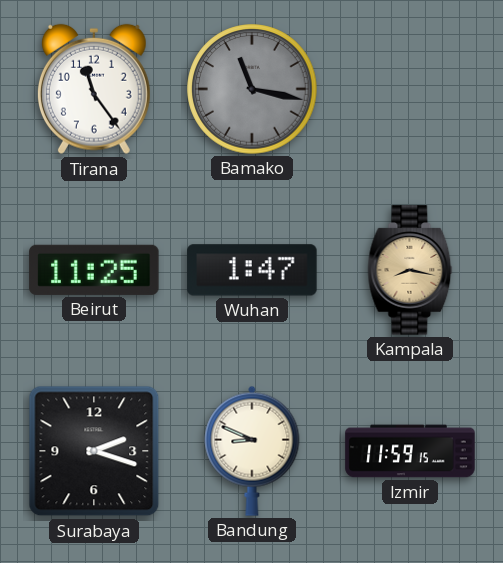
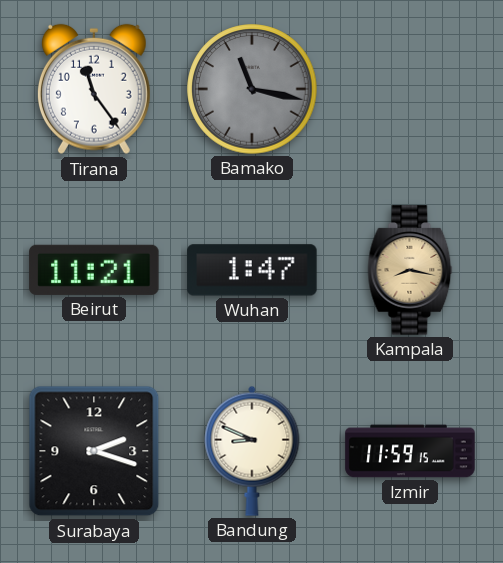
Beirut: 11:25 -> 11:21
